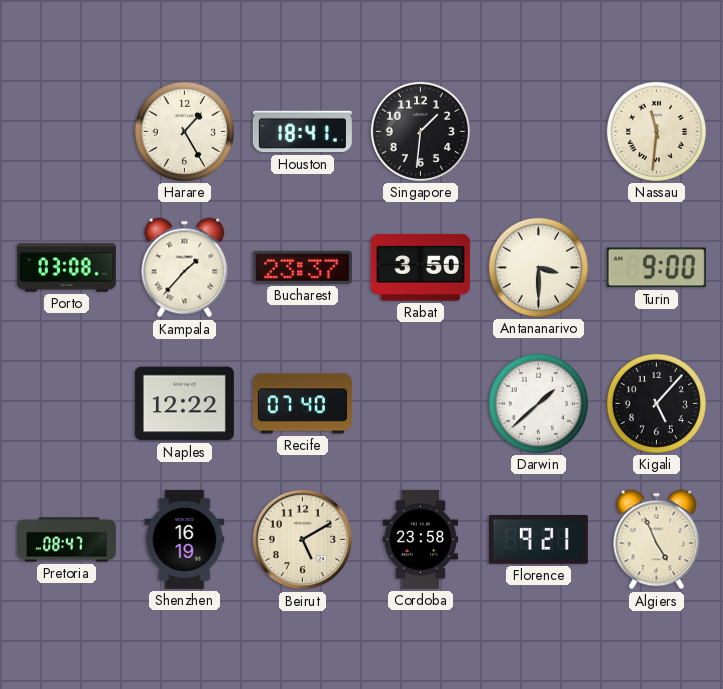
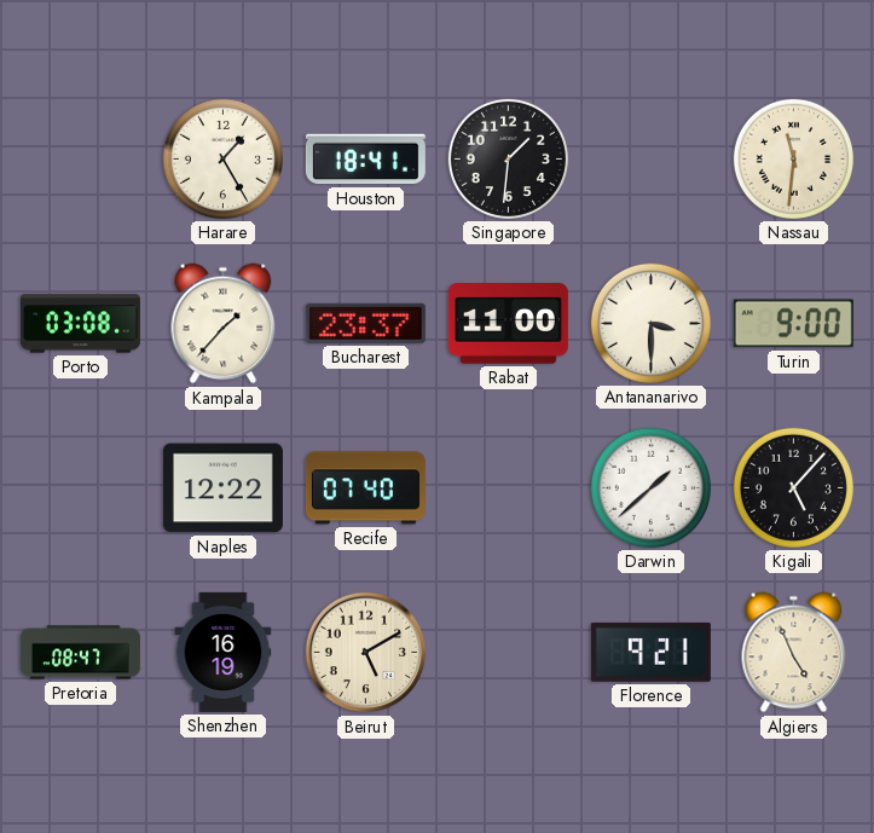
Rabat: 3:50 -> 11:00
Cordoba: 23:58 -> none
